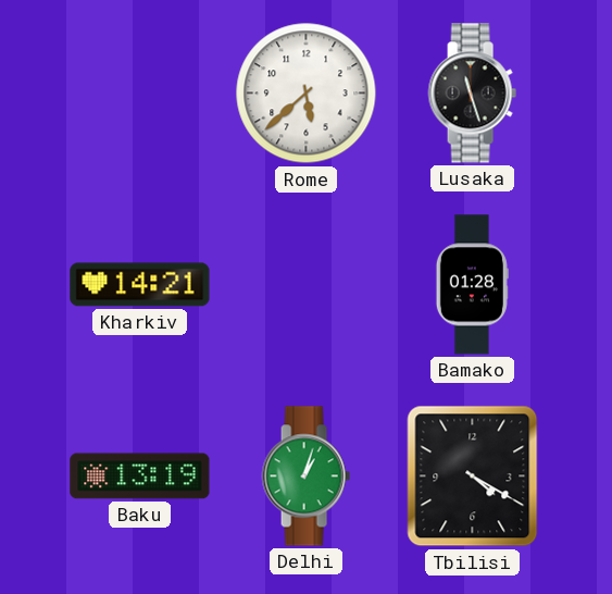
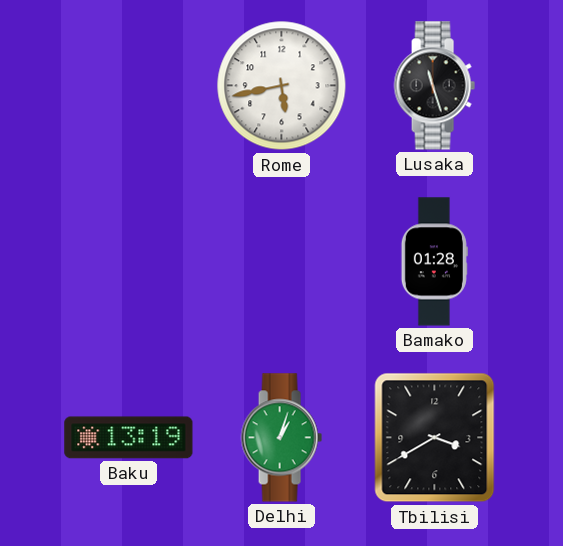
Rome: 5:38 -> 5:43
Kharkiv: 14:21 -> none
Tbilisi: 4:20 -> 3:40
